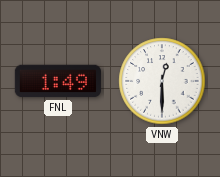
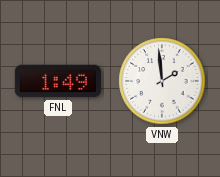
VNW: 12:30 -> 1:59
